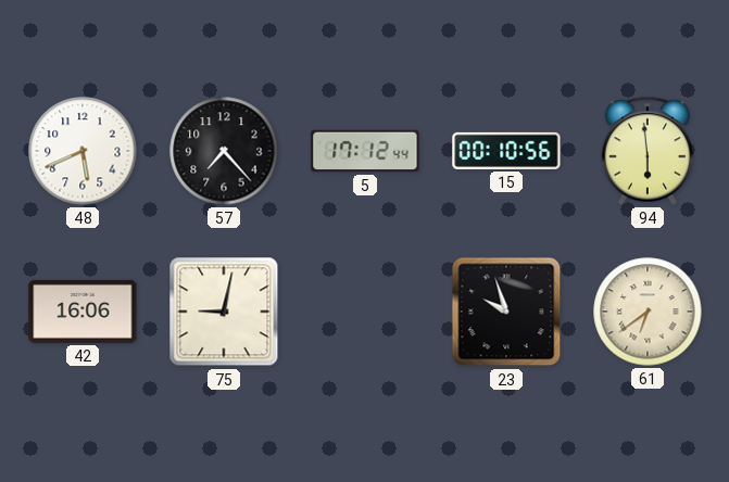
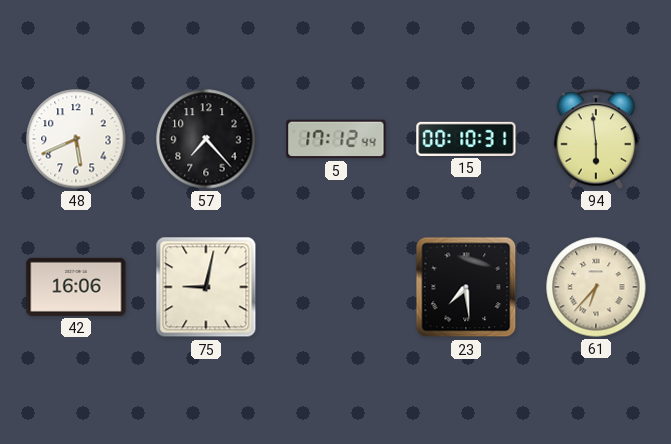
15: 00:10:56 -> 00:10:31
23: 9:57 -> 7:29
61: 6:39 -> 6:37
